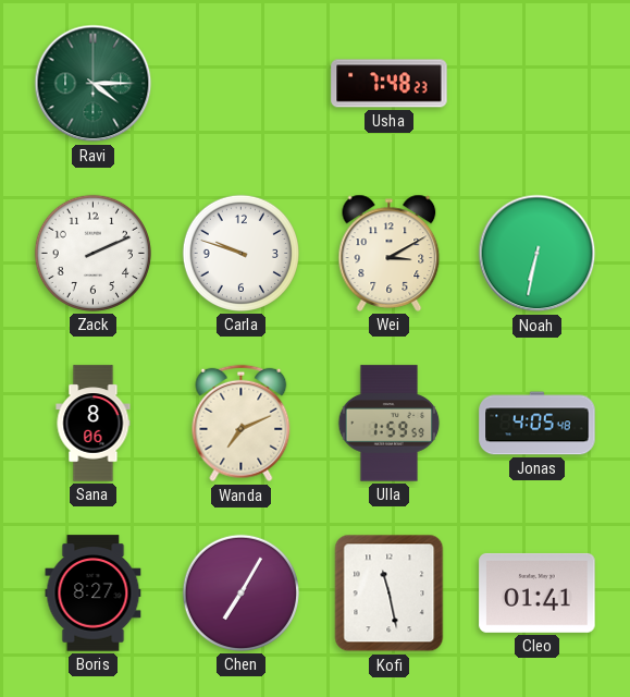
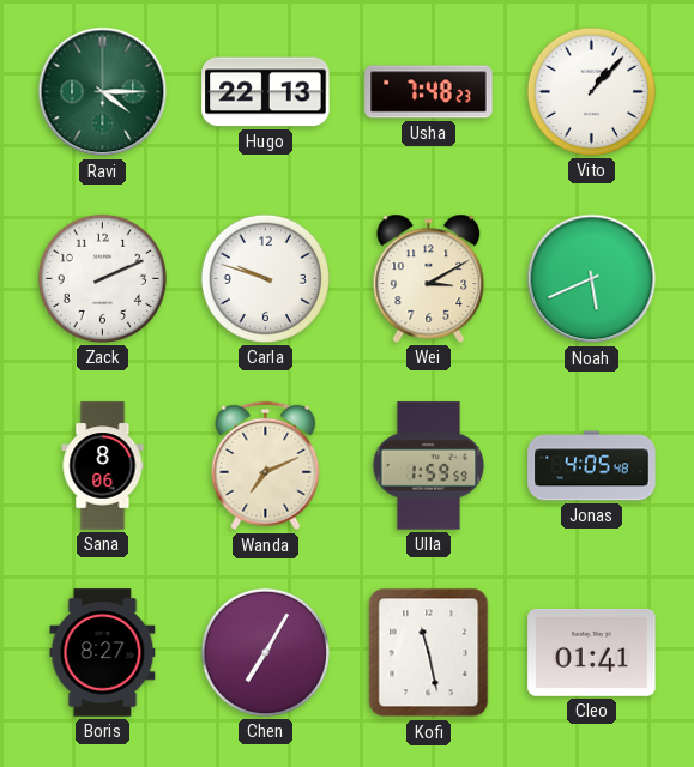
Hugo: none -> 22:13
Vito: none -> 1:07
Noah: 6:32 -> 5:41
